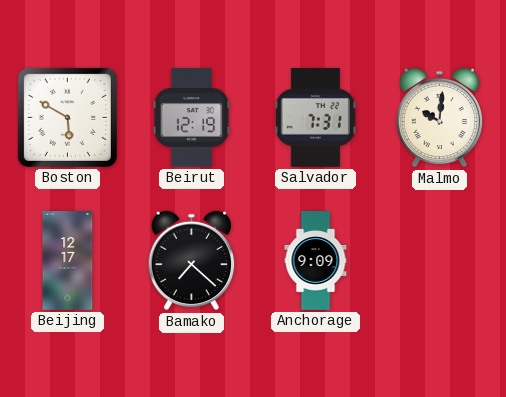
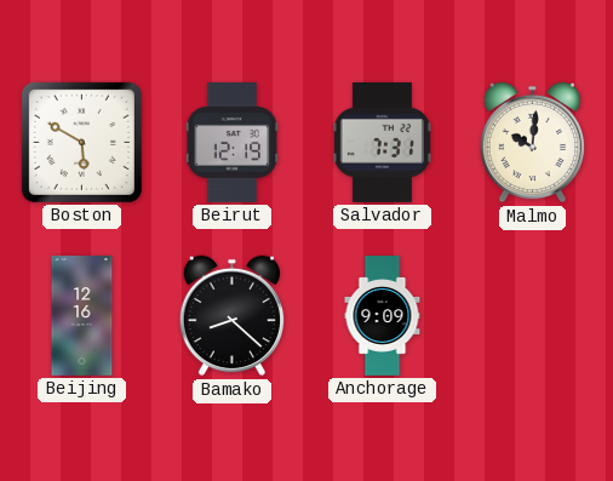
Beijing: 12:17 -> 12:16
Bamako: 7:22 -> 8:22
